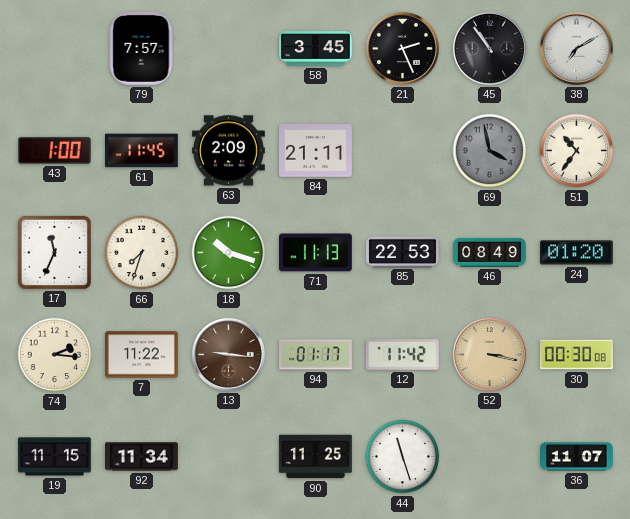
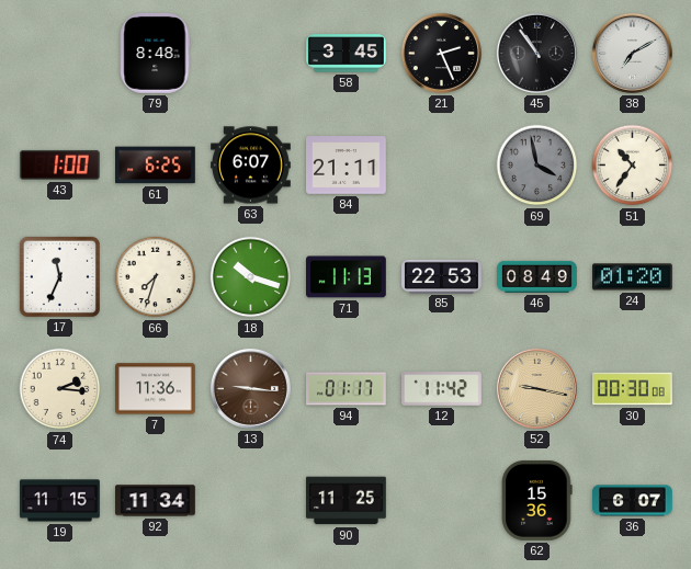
79: 7:57 -> 8:48
61: 11:45 -> 6:25
63: 2:09 -> 6:07
7: 11:22 -> 11:36
52: 3:17 -> 9:17
44: 11:27 -> none
62: none -> 15:36
36: 11:07 -> 6:07
